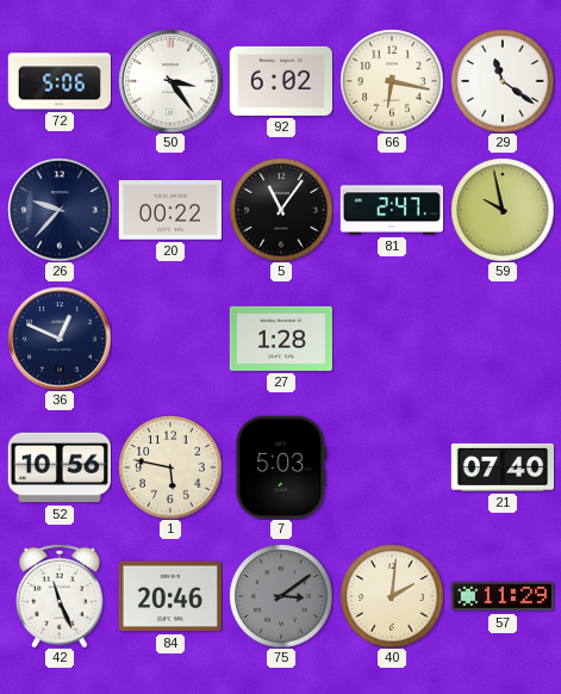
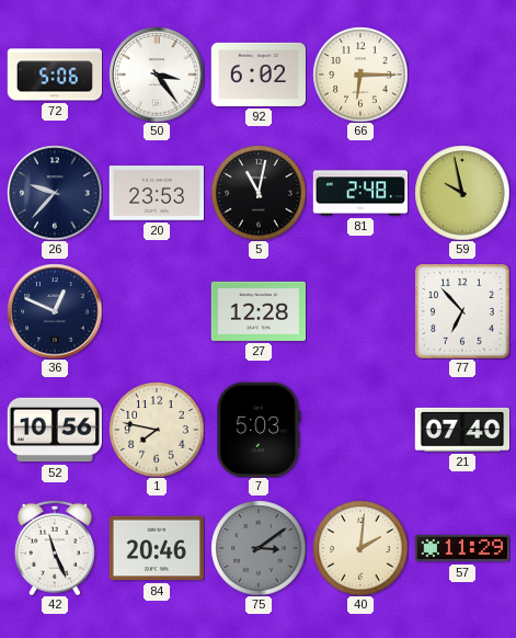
66: 6:17 -> 6:15
29: 11:21 -> none
20: 00:22 -> 23:53
5: 11:06 -> 11:02
81: 2:47 -> 2:48
27: 1:28 -> 12:28
77: none -> 6:53
1: 5:47 -> 7:47
